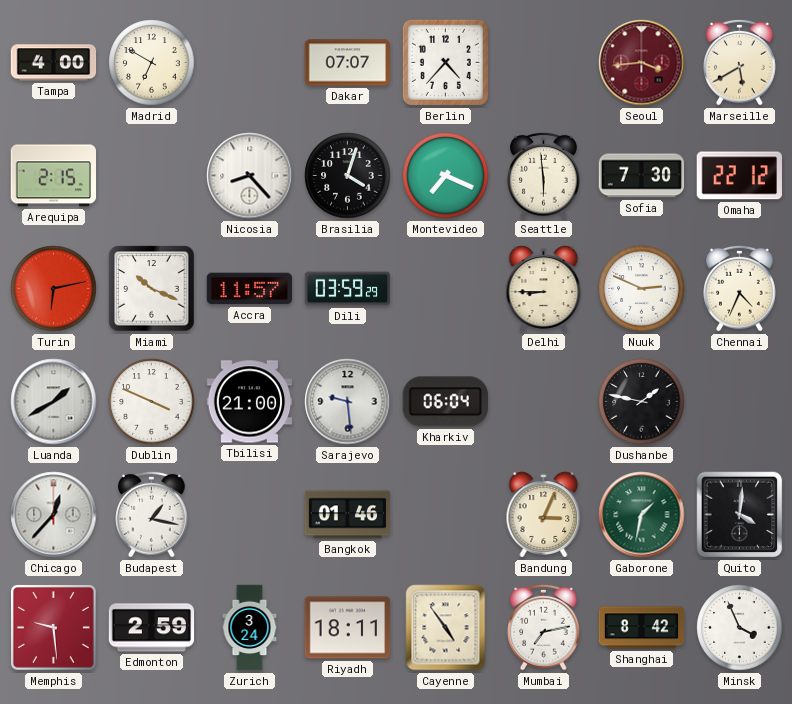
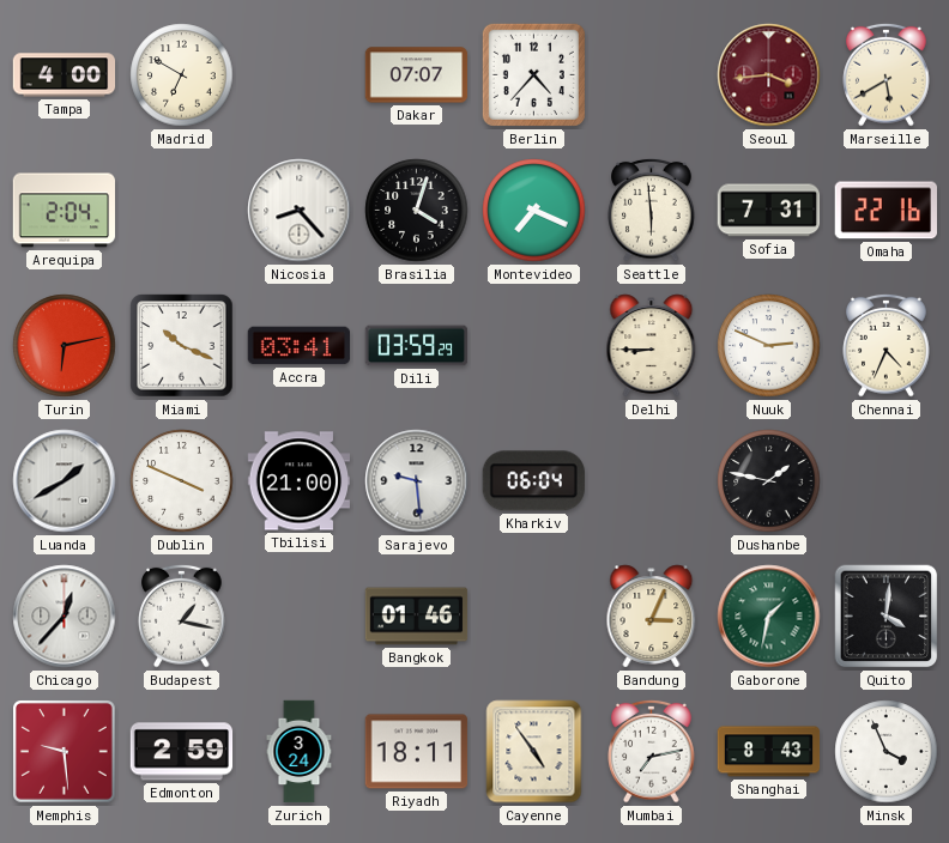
Arequipa: 2:15 -> 2:04
Sofia: 7:30 -> 7:31
Omaha: 22:12 -> 22:16
Accra: 11:57 -> 03:41
Shanghai: 8:42 -> 8:43
